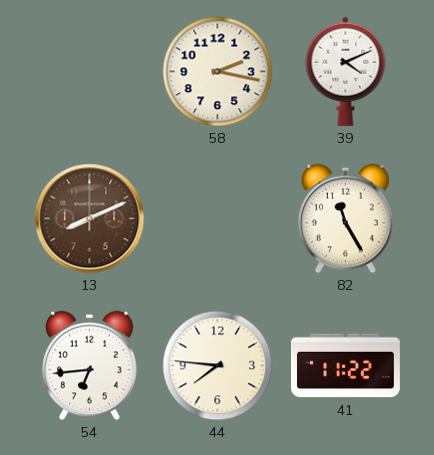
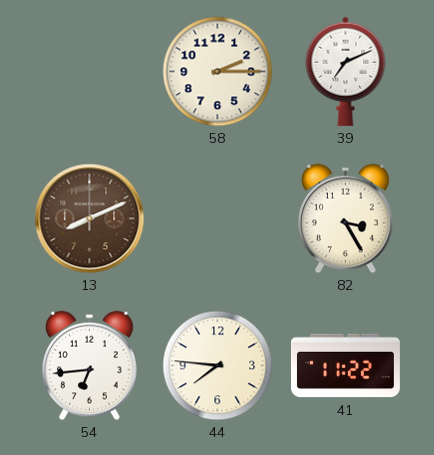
58: 2:17 -> 2:15
39: 4:11 -> 7:11
82: 11:25 -> 3:25
